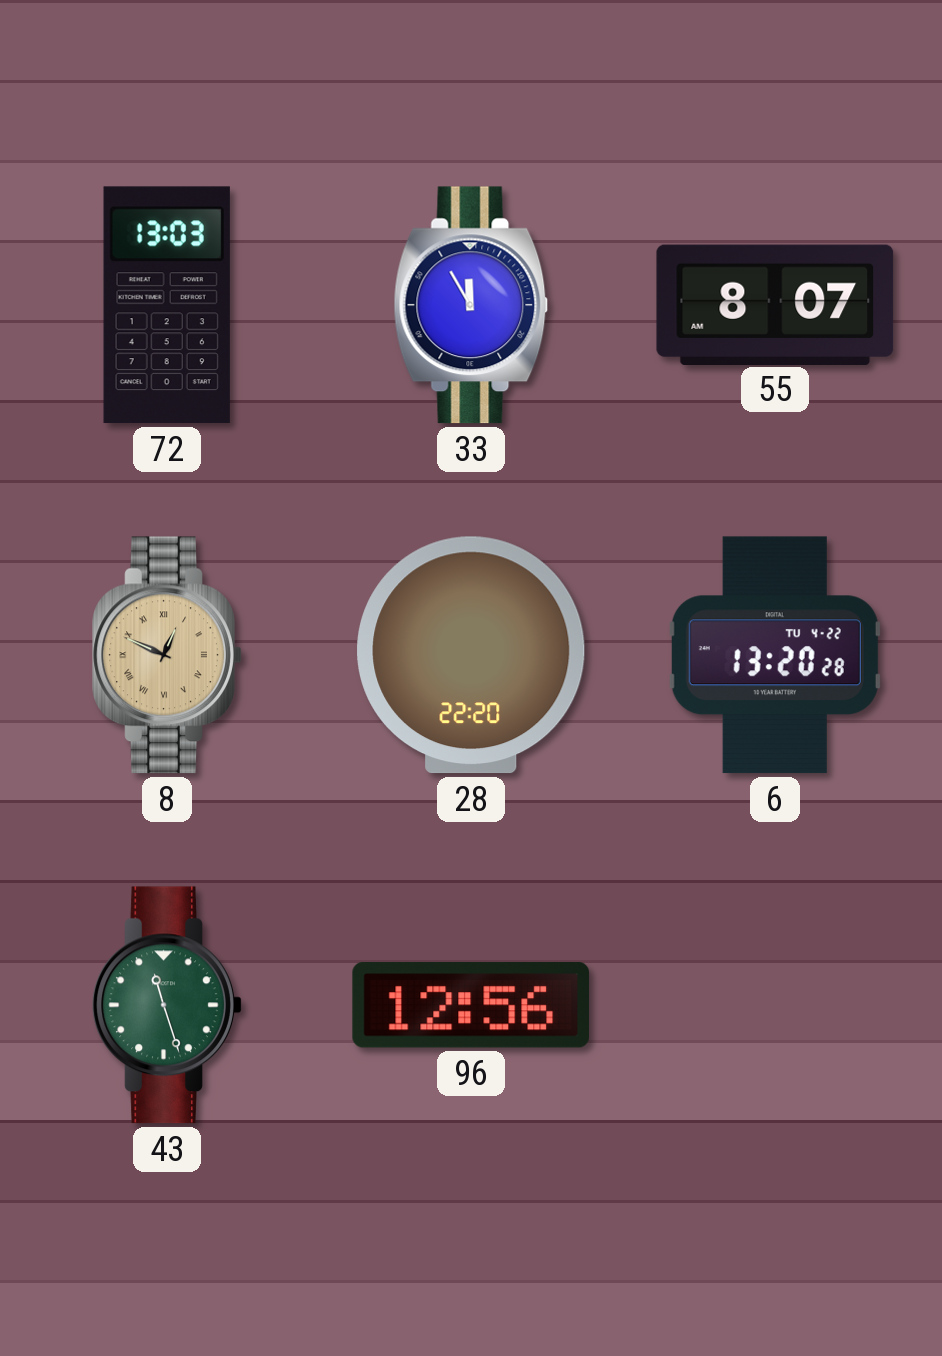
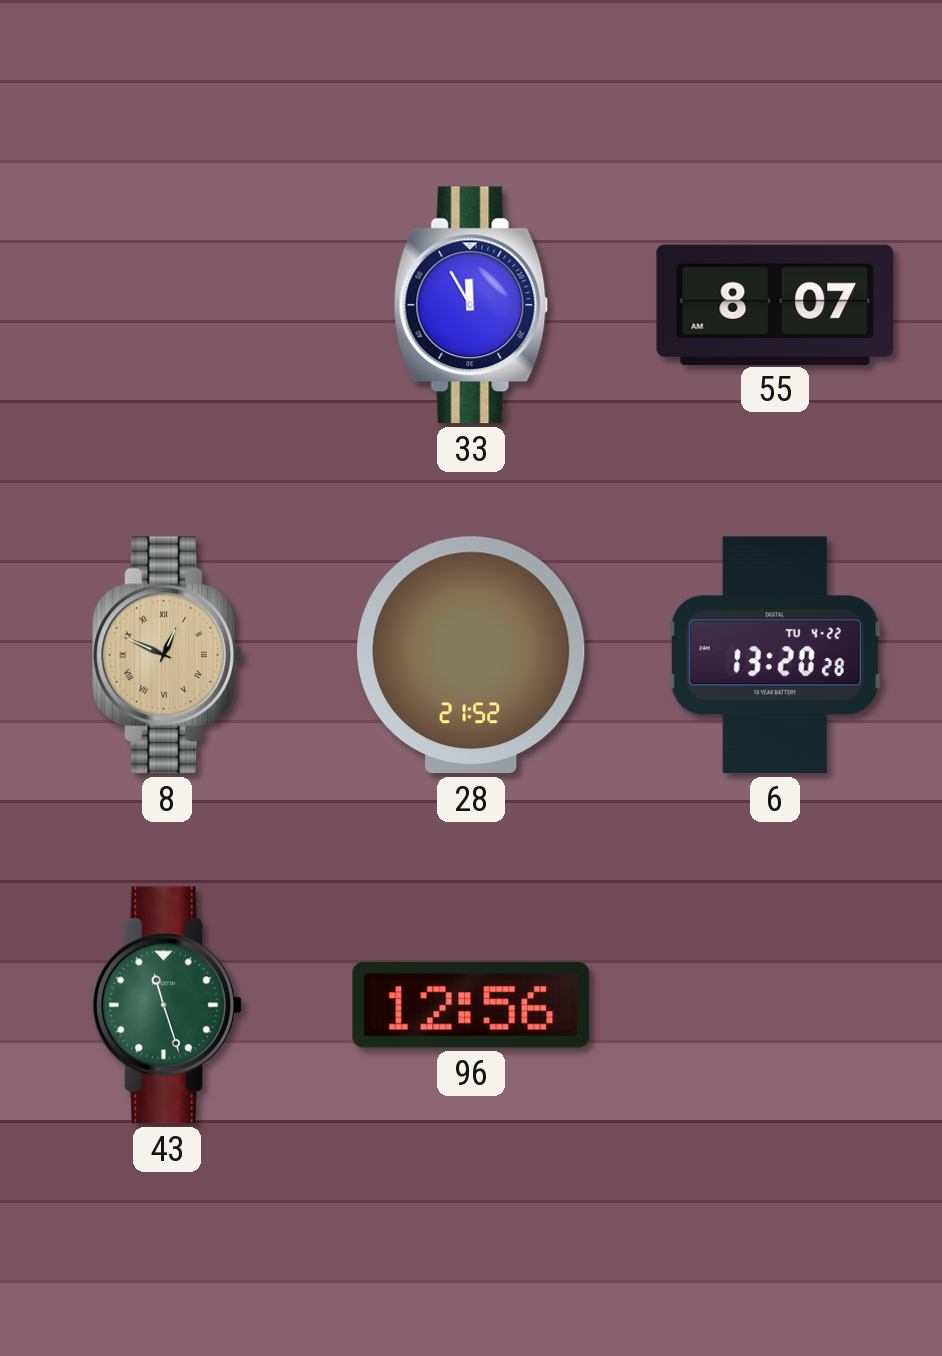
72: 13:03 -> none
28: 22:20 -> 21:52
